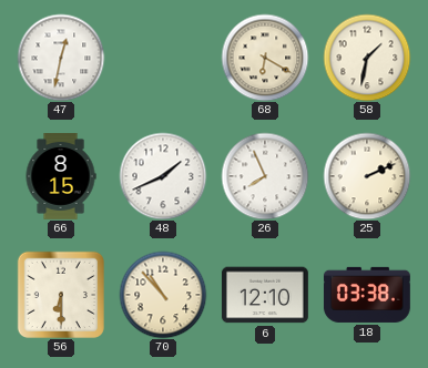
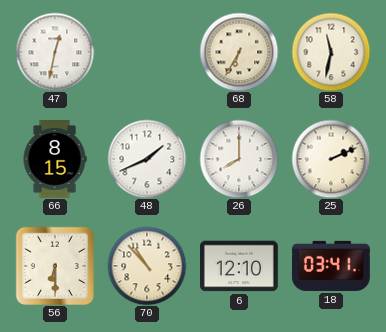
68: 6:20 -> 6:35
58: 1:32 -> 11:32
26: 7:56 -> 8:00
18: 03:38 -> 03:41
